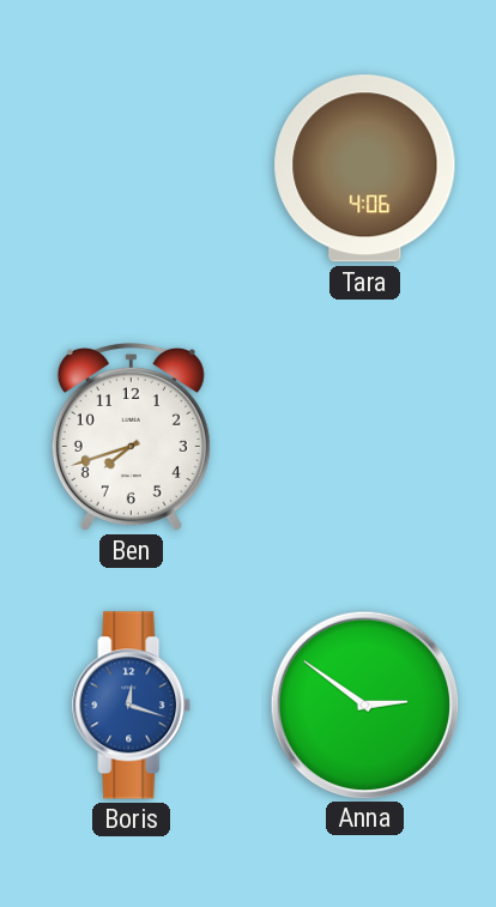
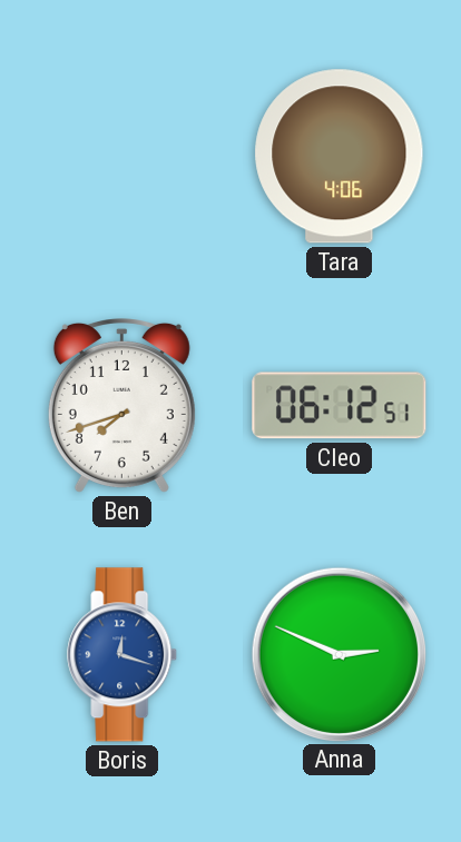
Cleo: none -> 06:12
Anna: 2:51 -> 2:49
